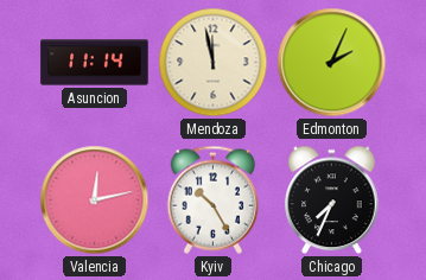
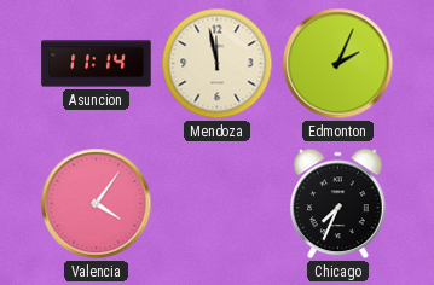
Valencia: 12:13 -> 4:06
Kyiv: 10:25 -> none
